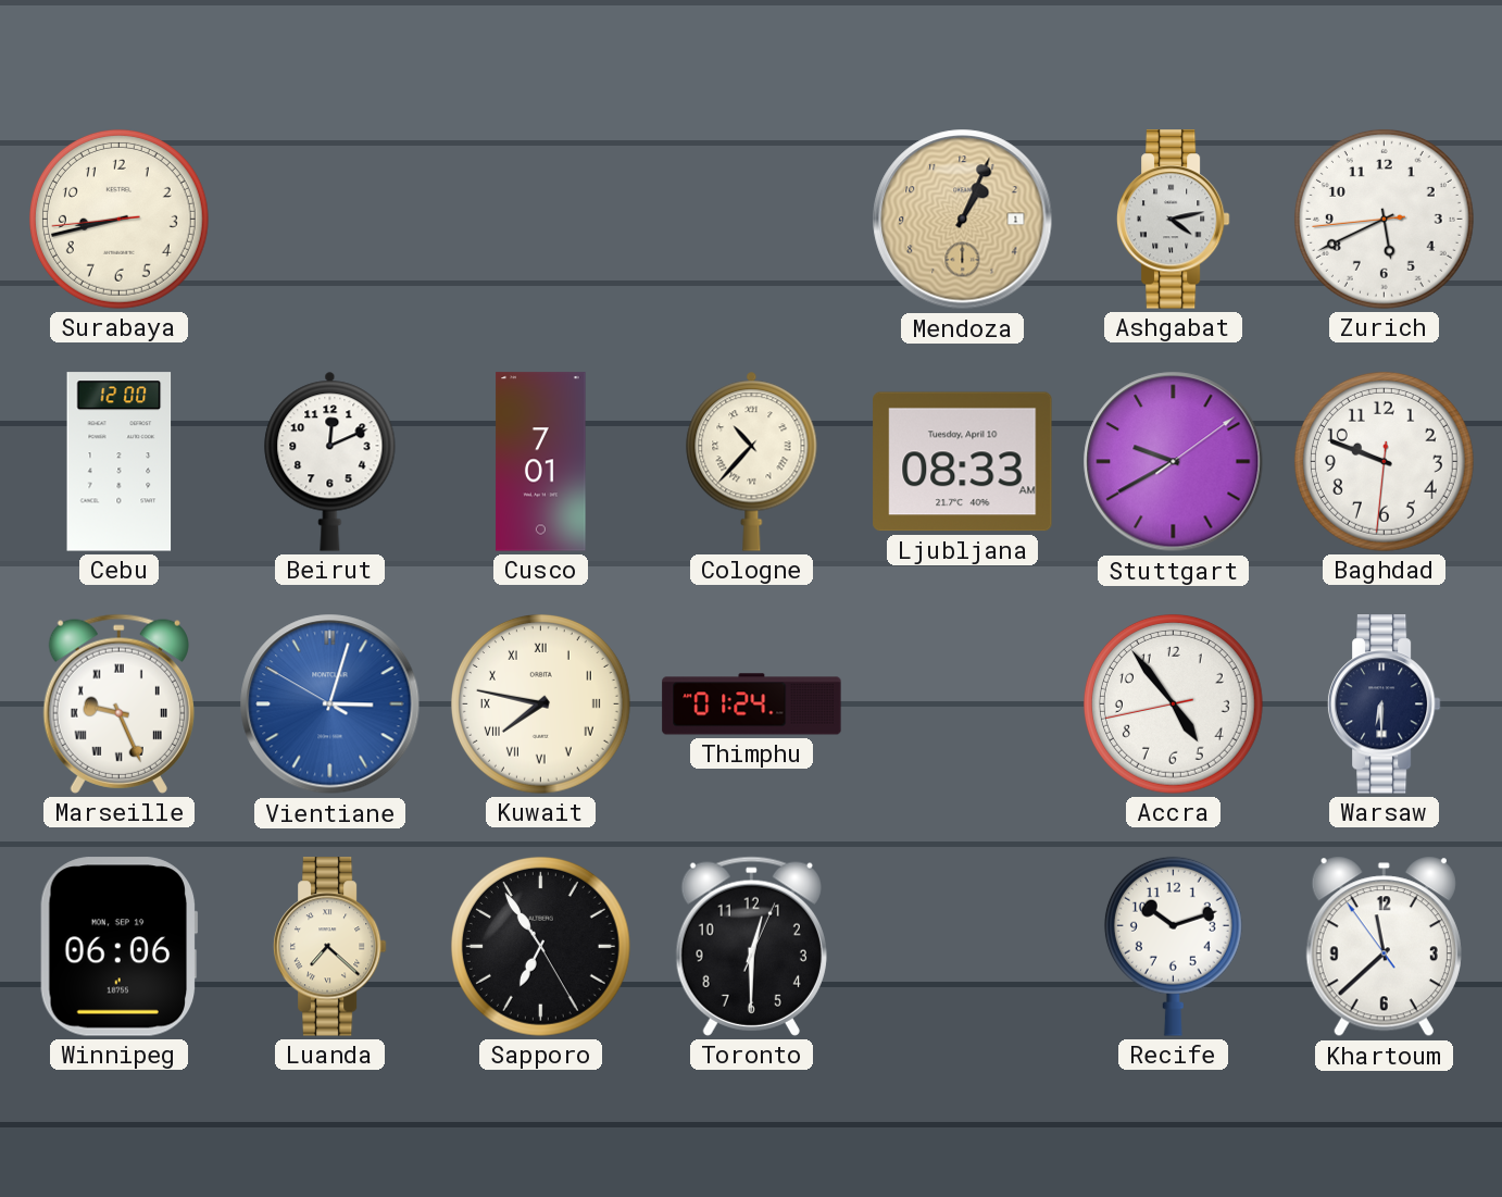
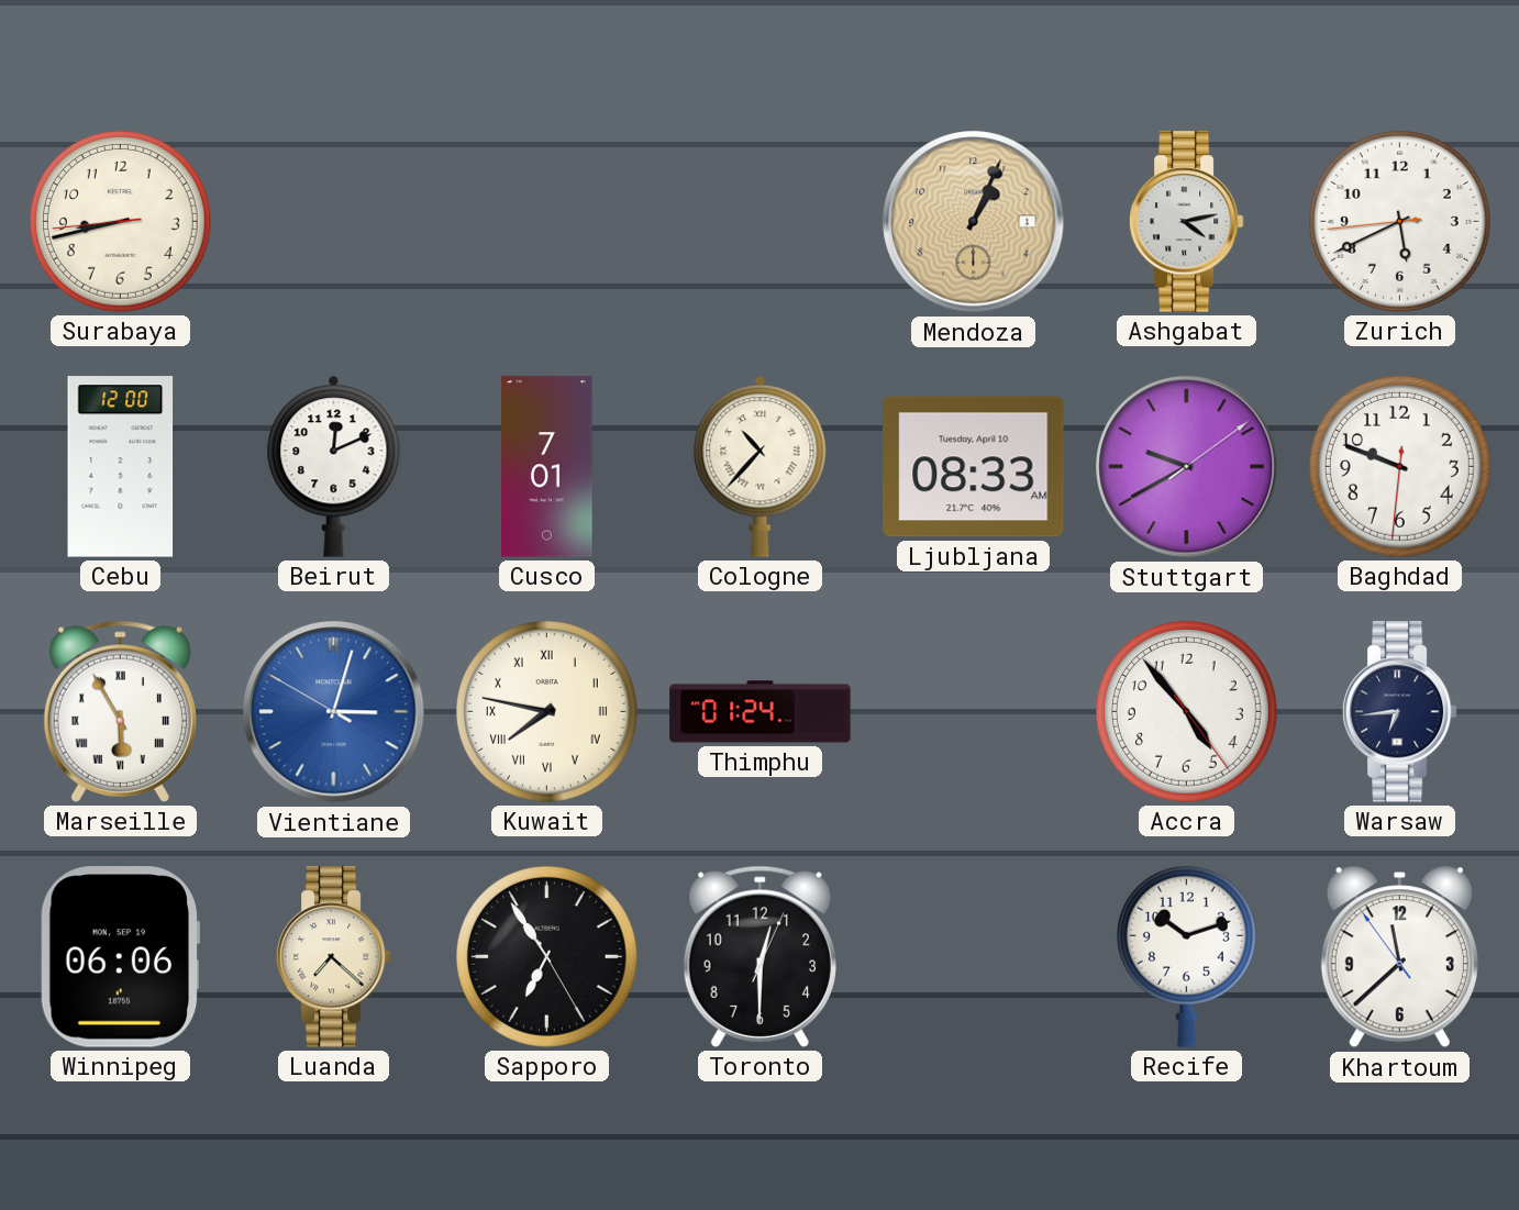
Marseille: 9:26 -> 5:55
Accra: 4:53:43 -> 4:53:24
Warsaw: 6:30 -> 6:44
